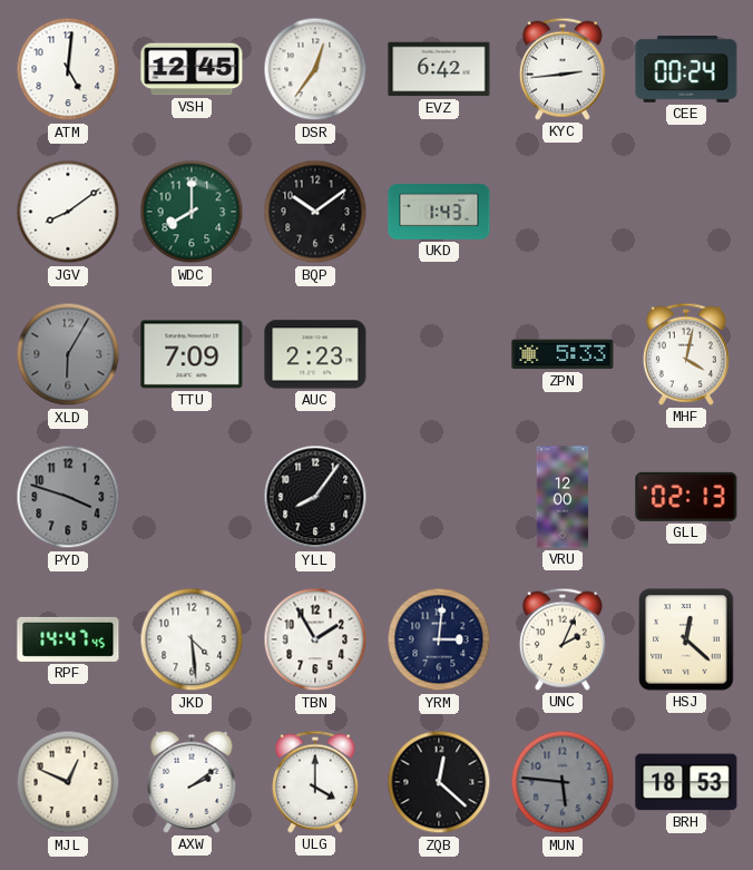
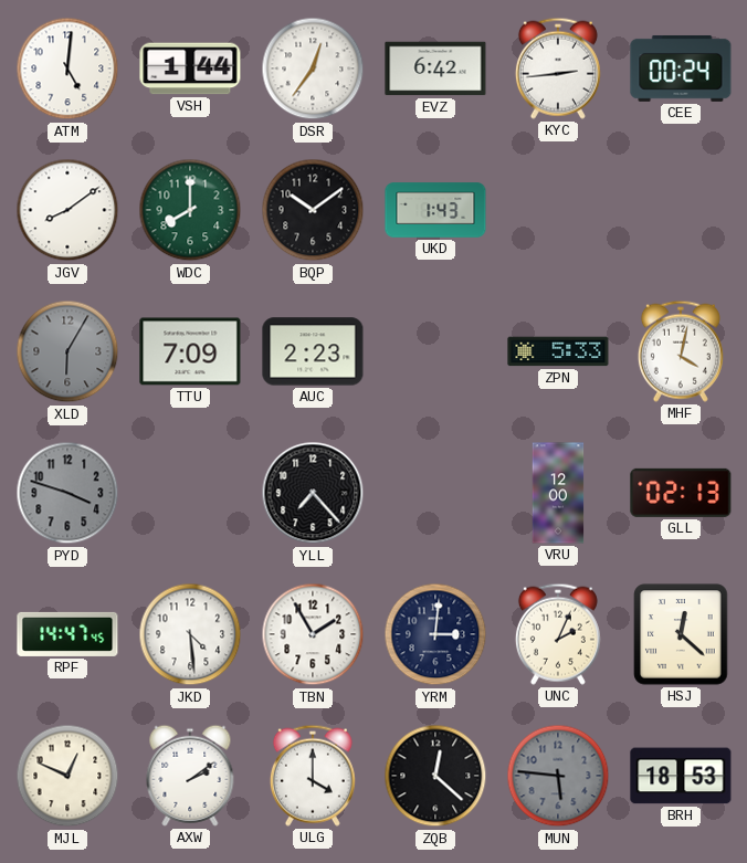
VSH: 12:45 -> 1:44
YLL: 8:06 -> 7:23
